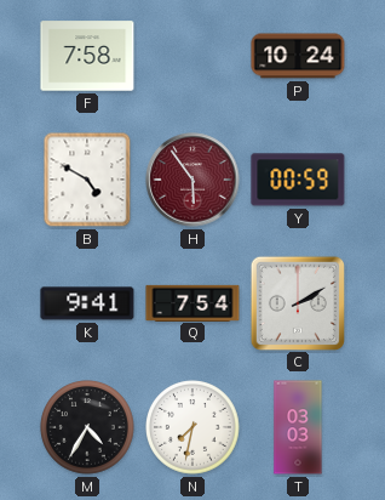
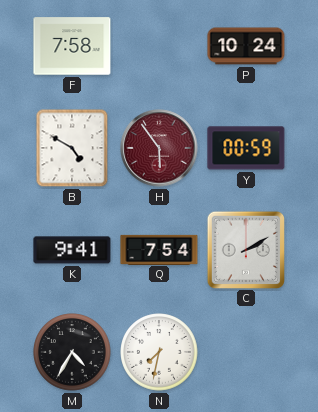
T: 03:03 -> none
